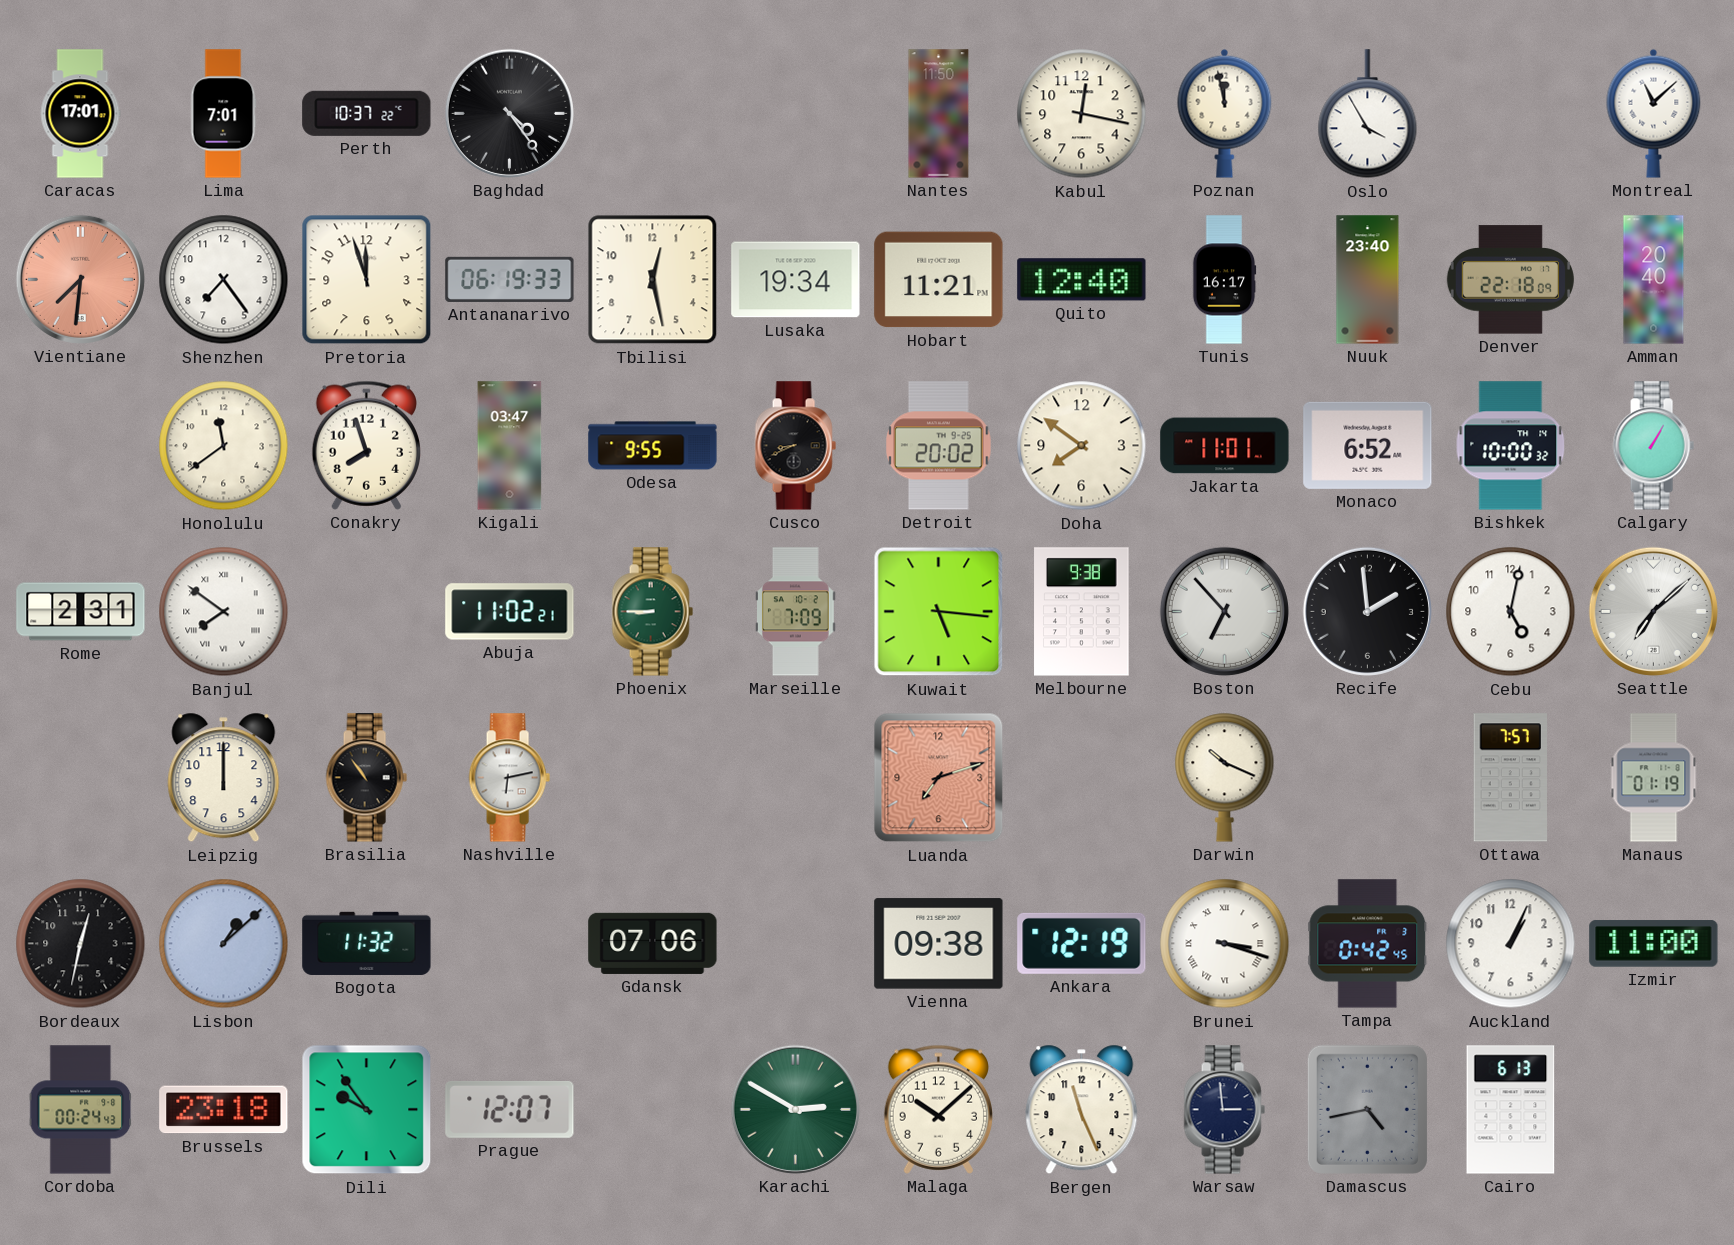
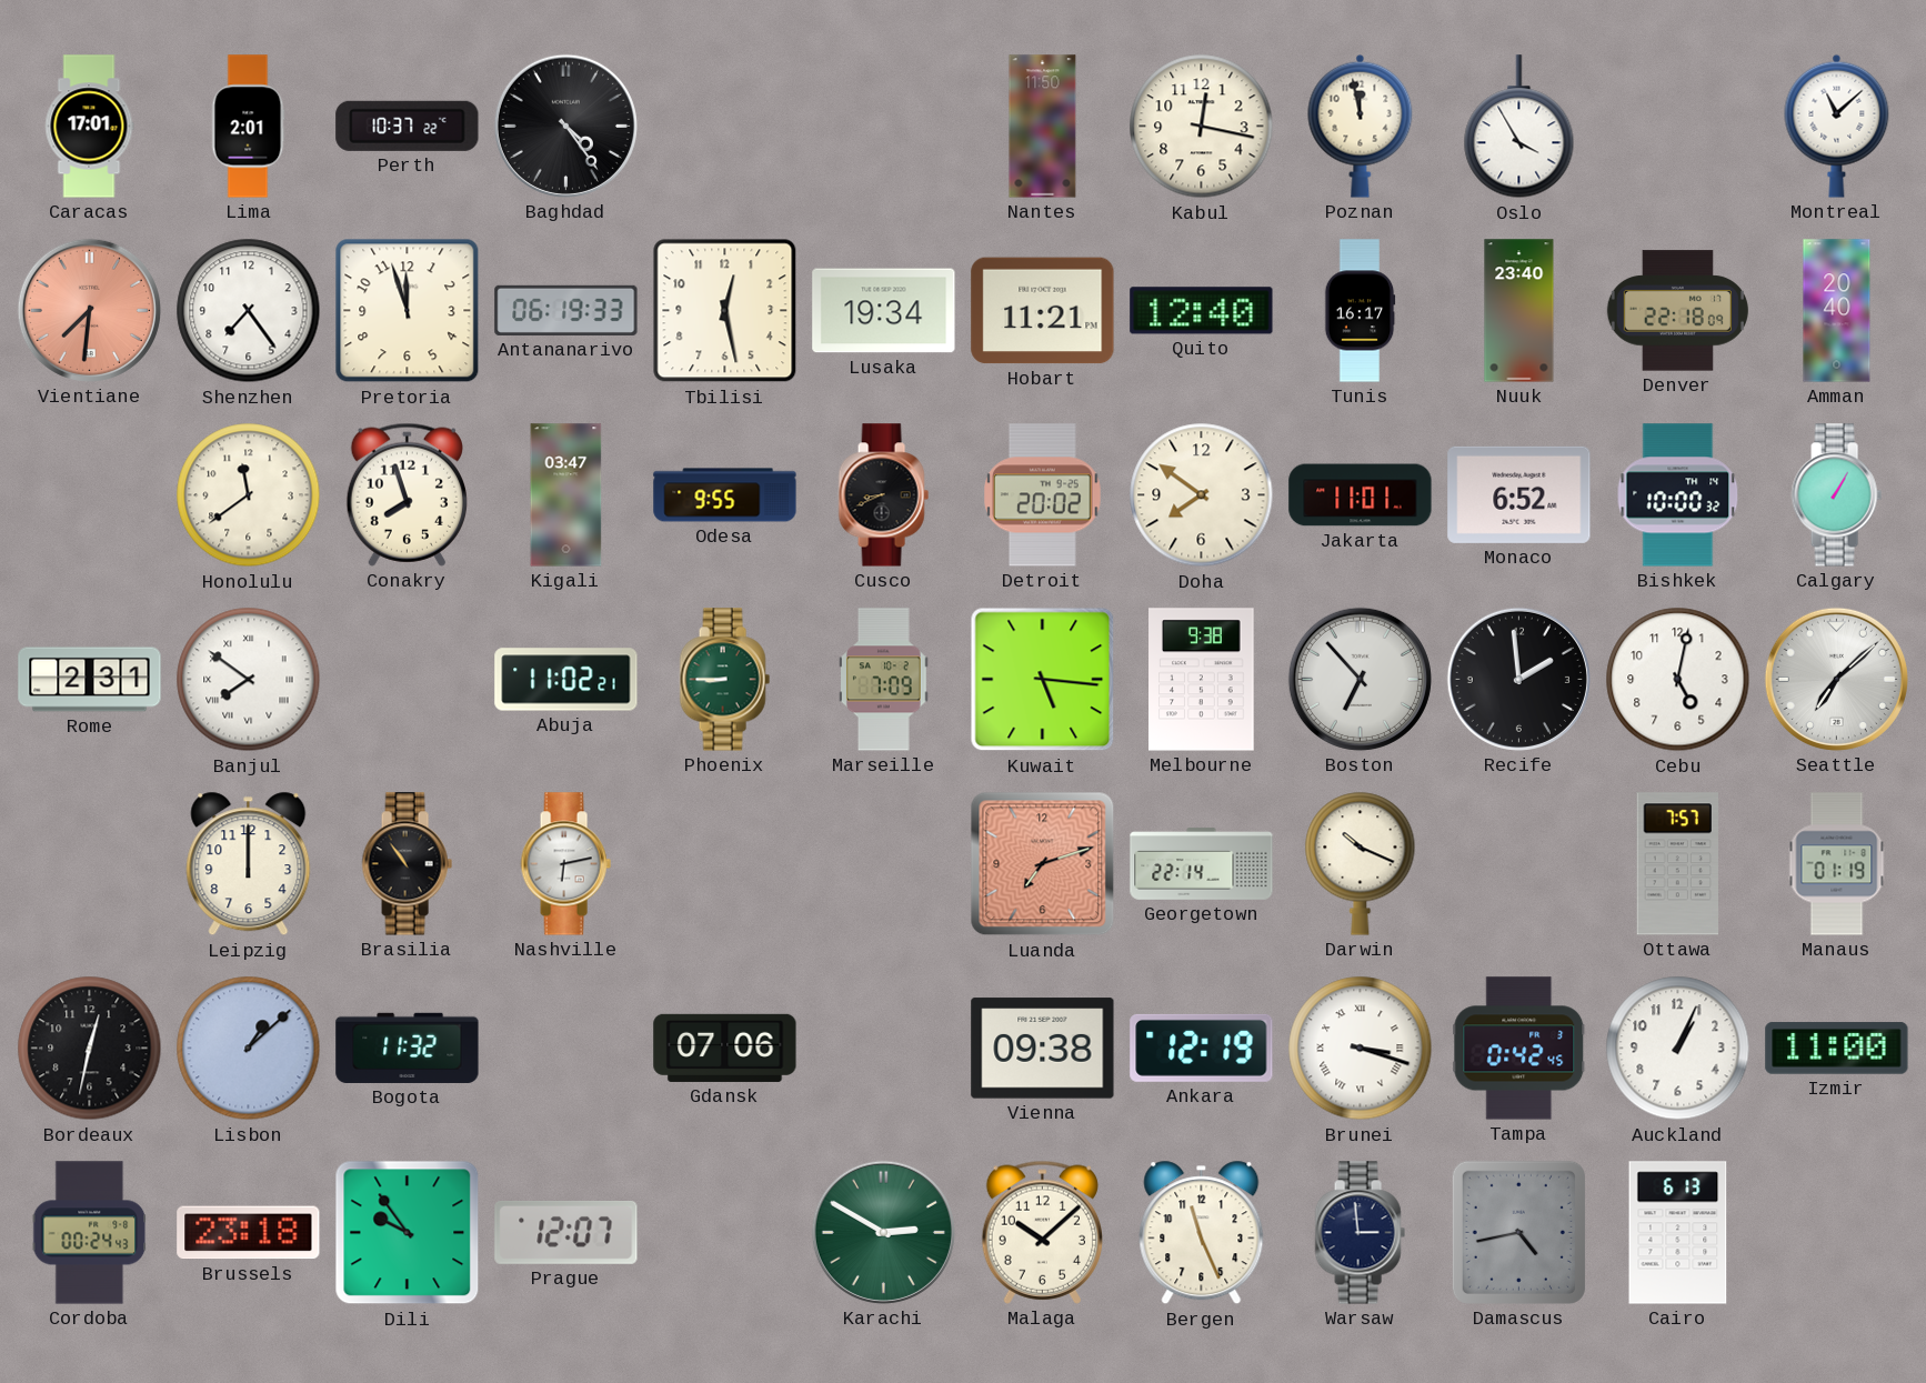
Lima: 7:01 -> 2:01
Georgetown: none -> 22:14
